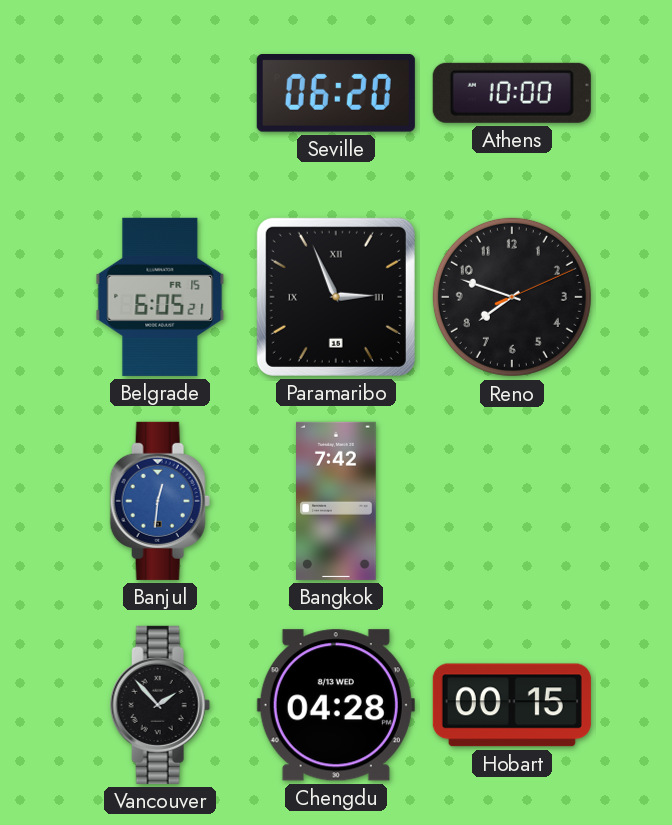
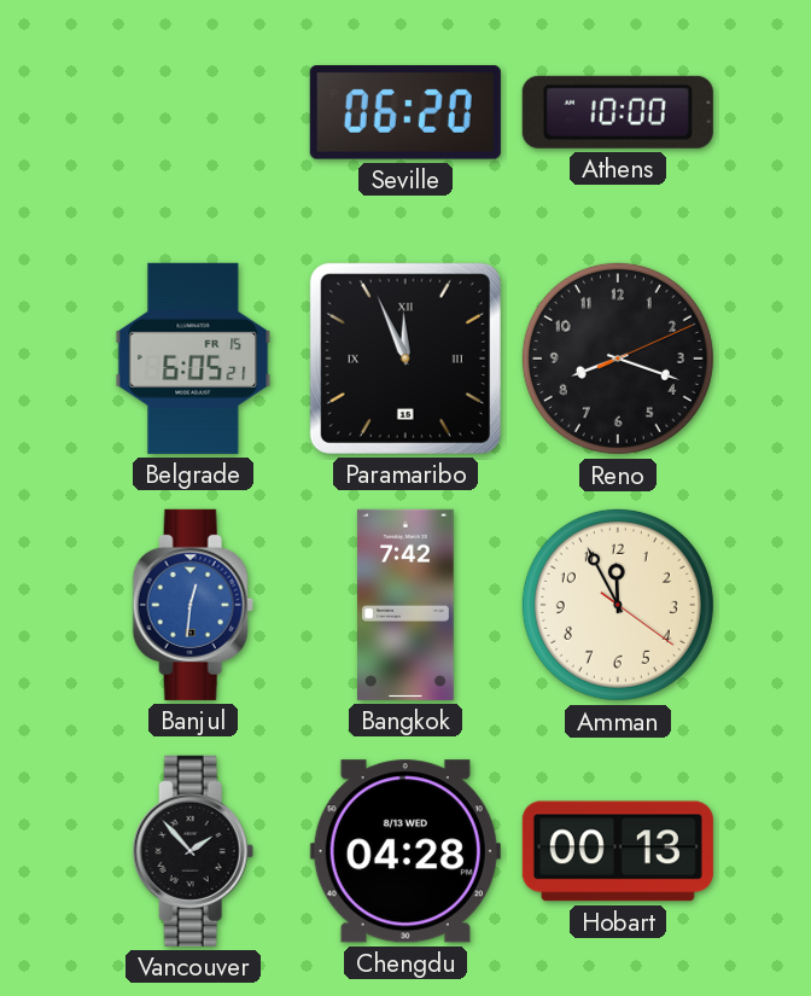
Paramaribo: 2:56 -> 11:56
Reno: 7:48 -> 8:18
Amman: none -> 11:55
Hobart: 00:15 -> 00:13
